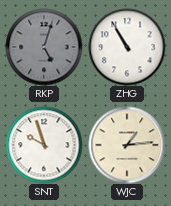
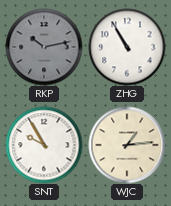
RKP: 5:03 -> 10:13
SNT: 9:57 -> 9:55
